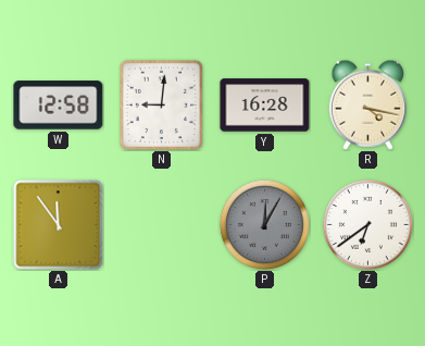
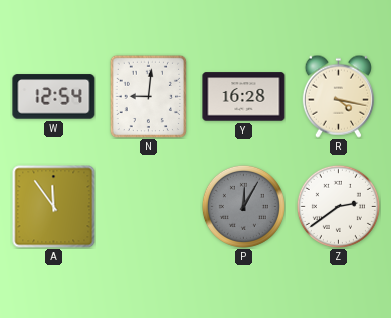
W: 12:58 -> 12:54
Z: 6:39 -> 2:39
